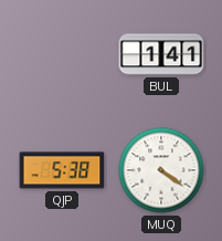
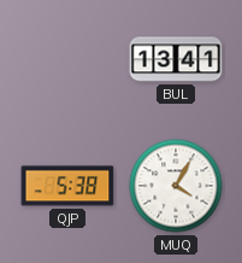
BUL: 1:41 -> 13:41
MUQ: 4:21 -> 4:05
